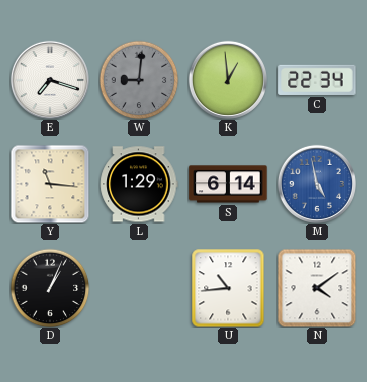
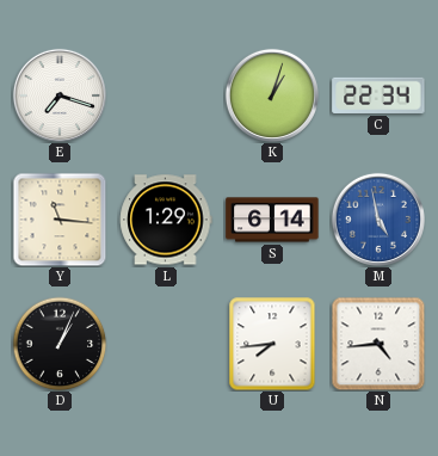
W: 9:01 -> none
K: 12:59 -> 1:03
U: 10:44 -> 7:44
N: 4:09 -> 4:44
